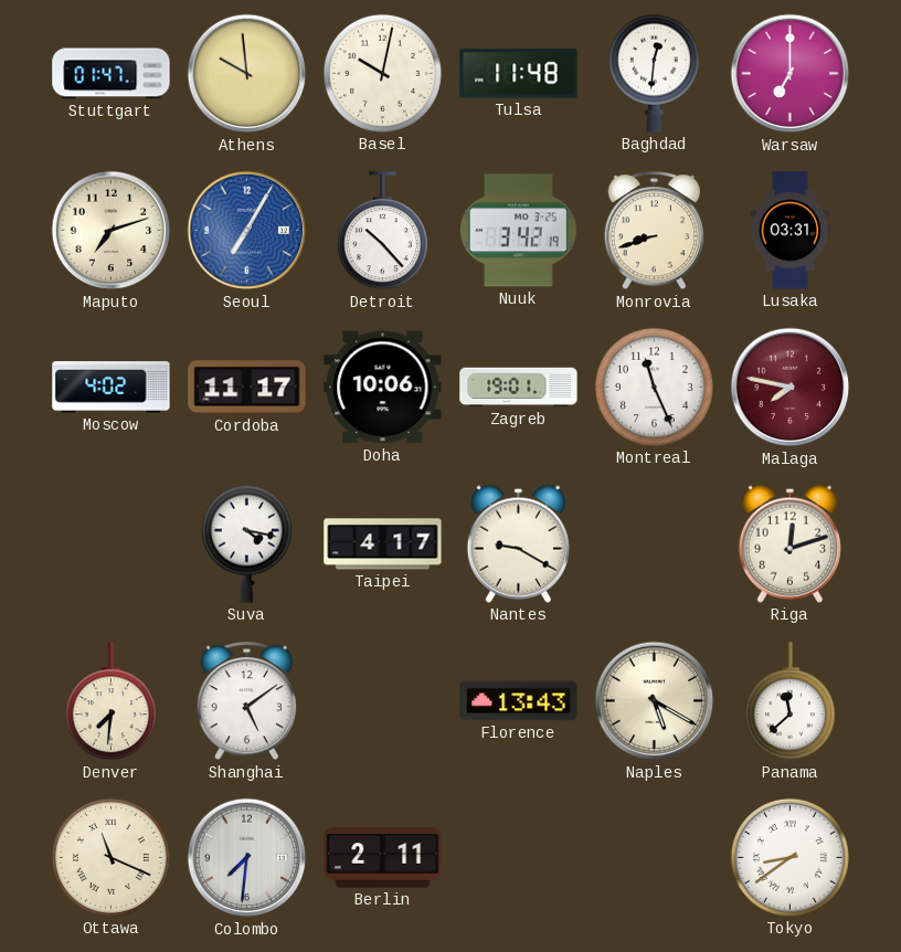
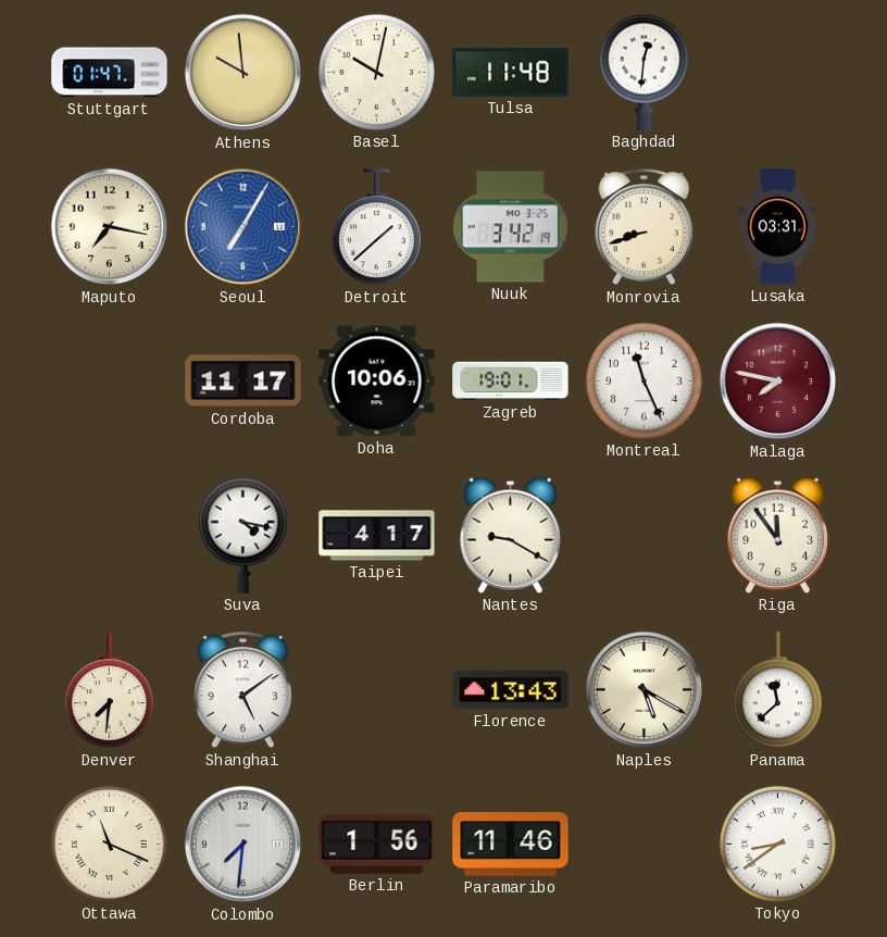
Warsaw: 7:00 -> none
Maputo: 7:12 -> 7:17
Detroit: 10:23 -> 1:38
Moscow: 4:02 -> none
Riga: 12:12 -> 11:54
Berlin: 2:11 -> 1:56
Paramaribo: none -> 11:46
